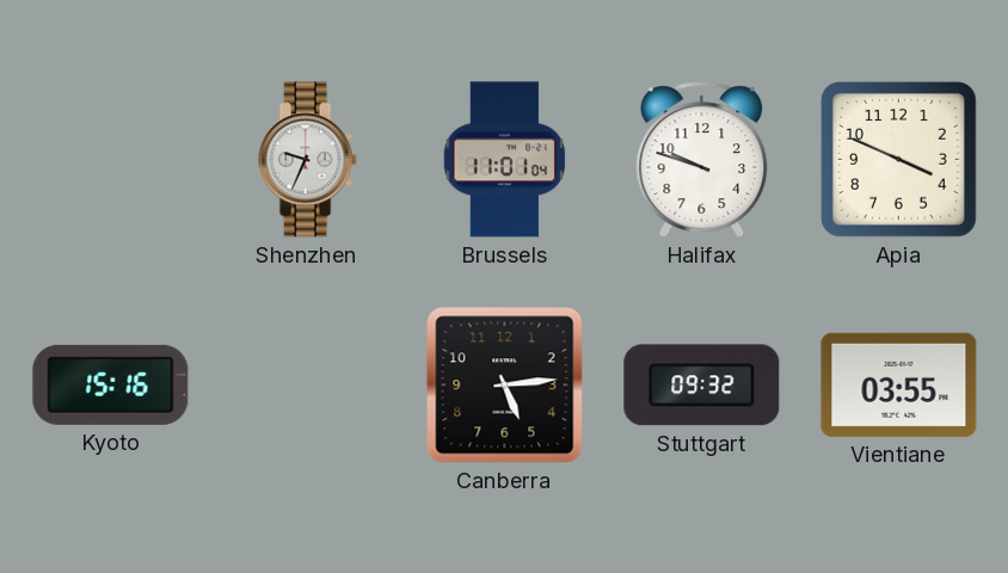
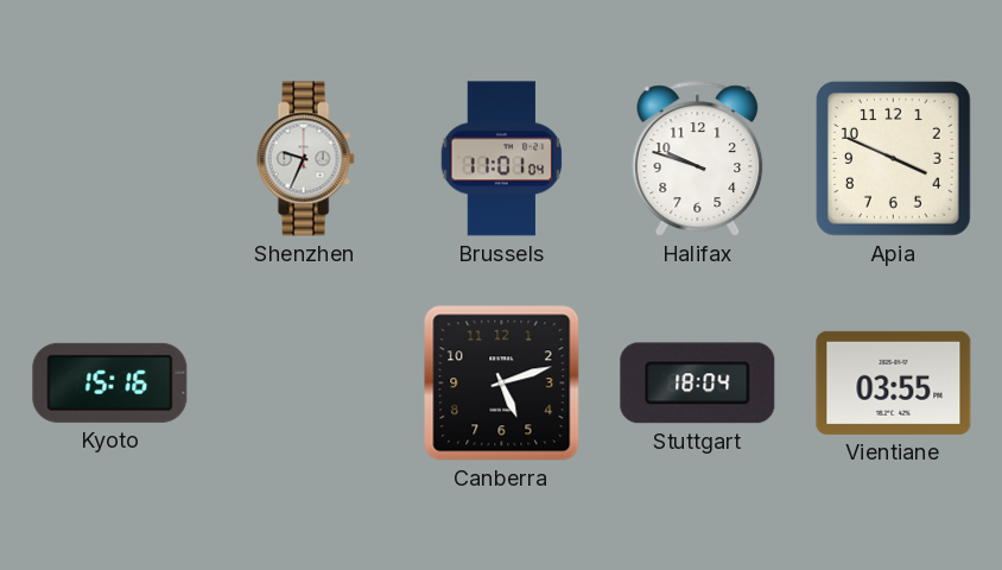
Canberra: 5:14 -> 5:12
Stuttgart: 09:32 -> 18:04
